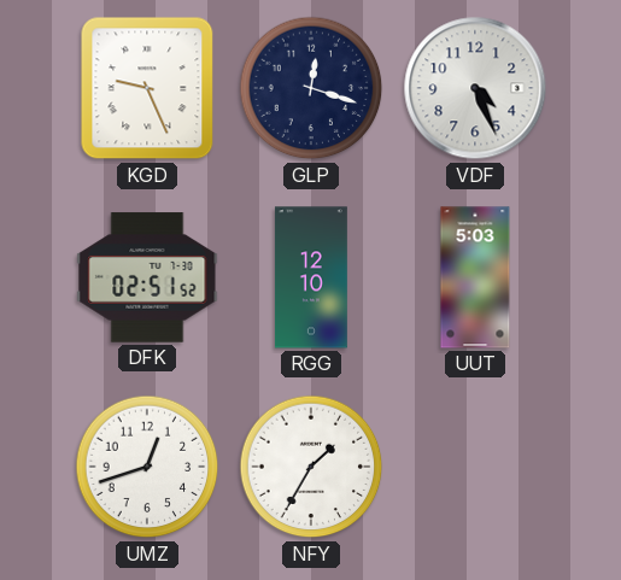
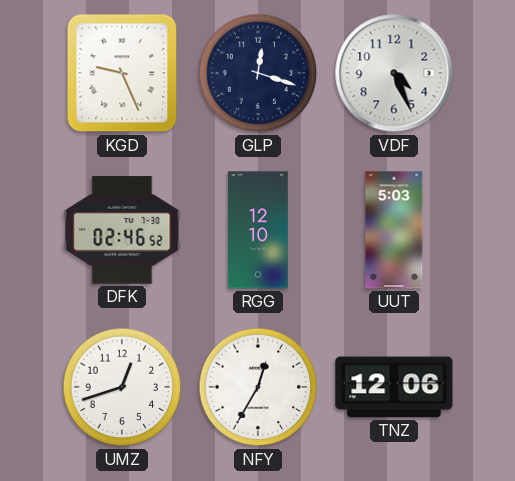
DFK: 02:51 -> 02:46
NFY: 1:35 -> 12:35
TNZ: none -> 12:06
